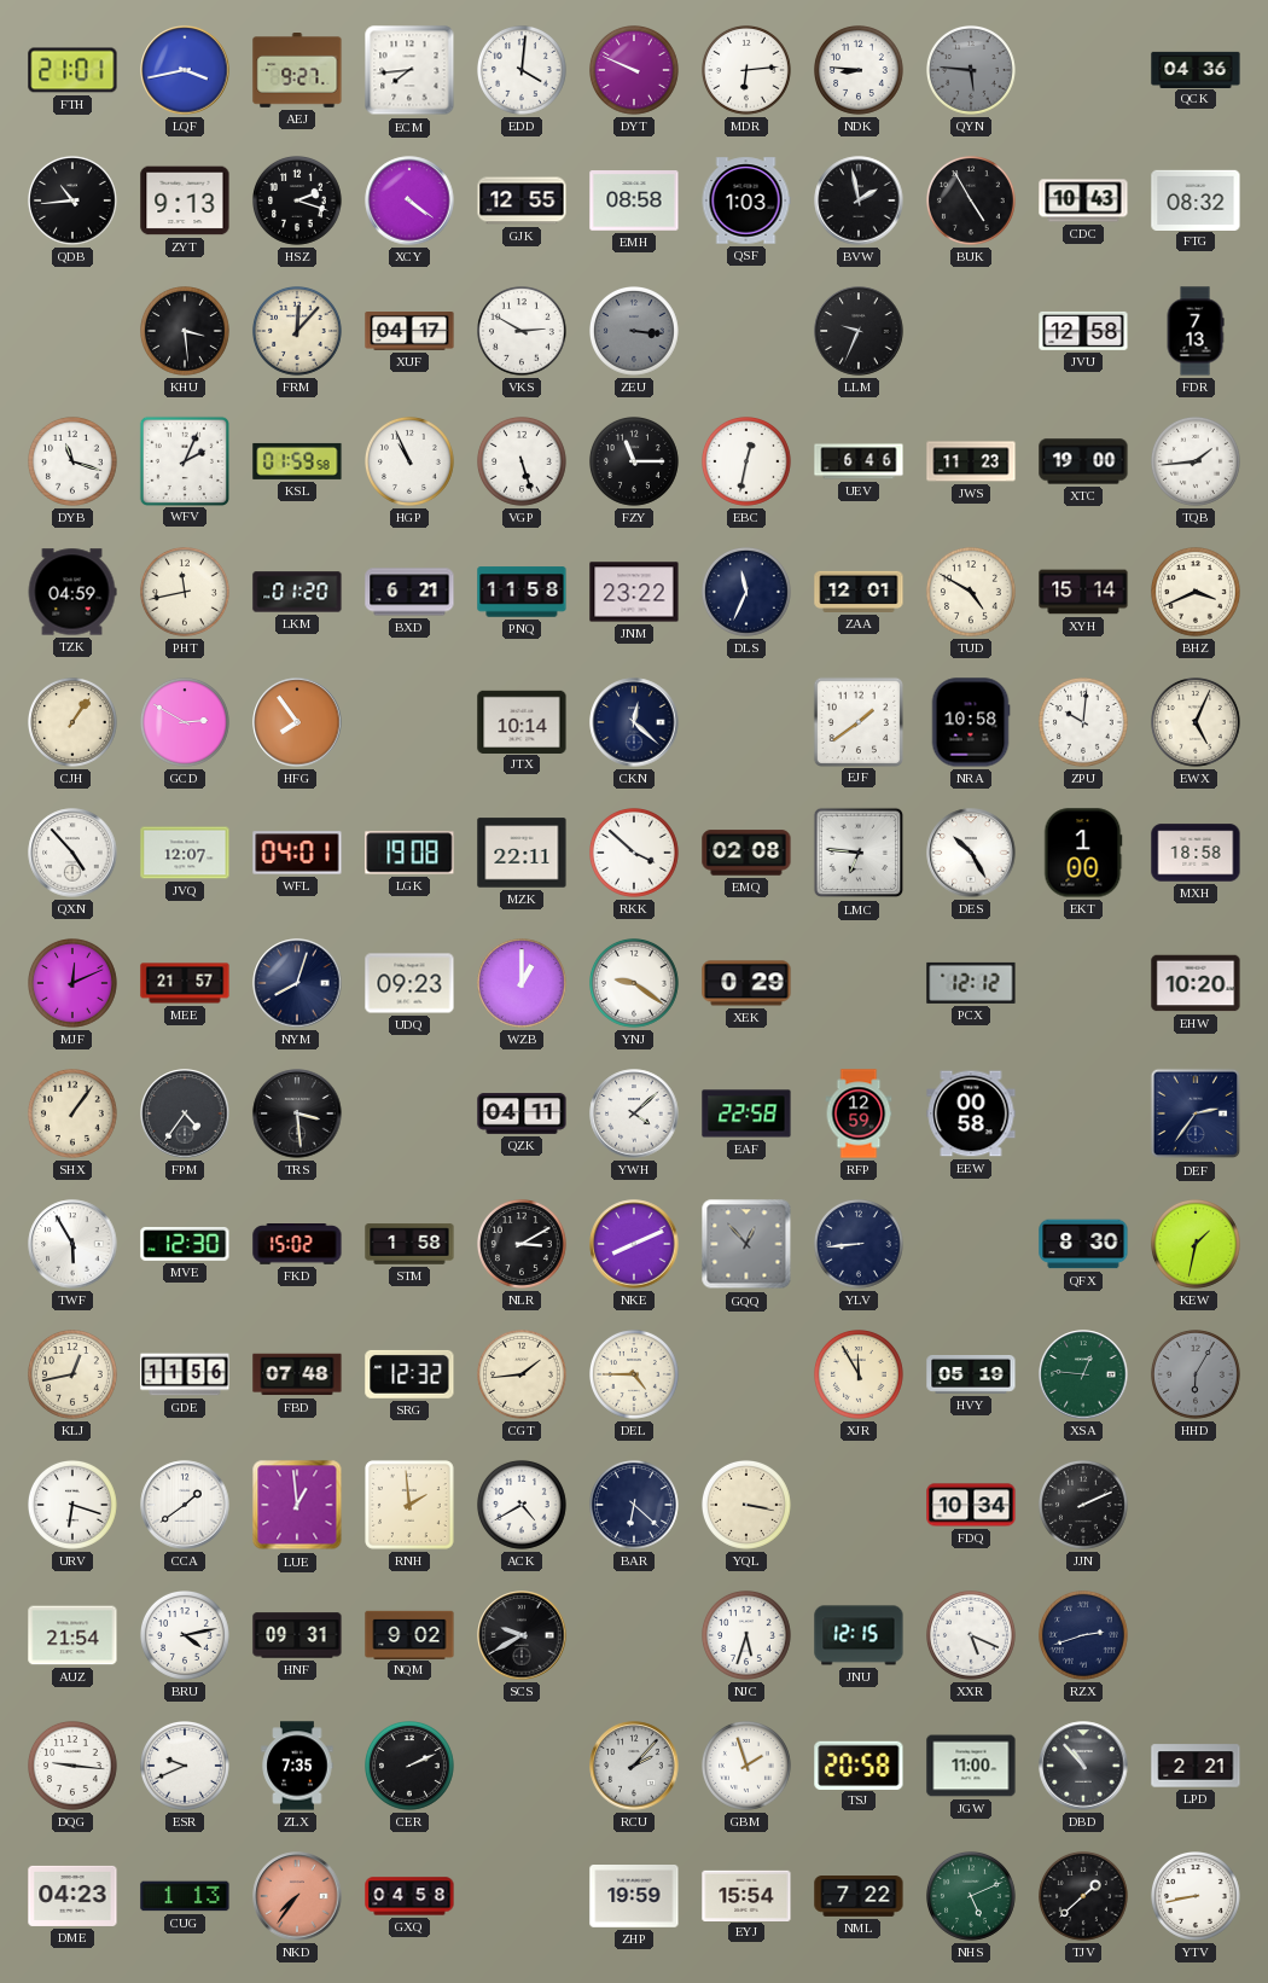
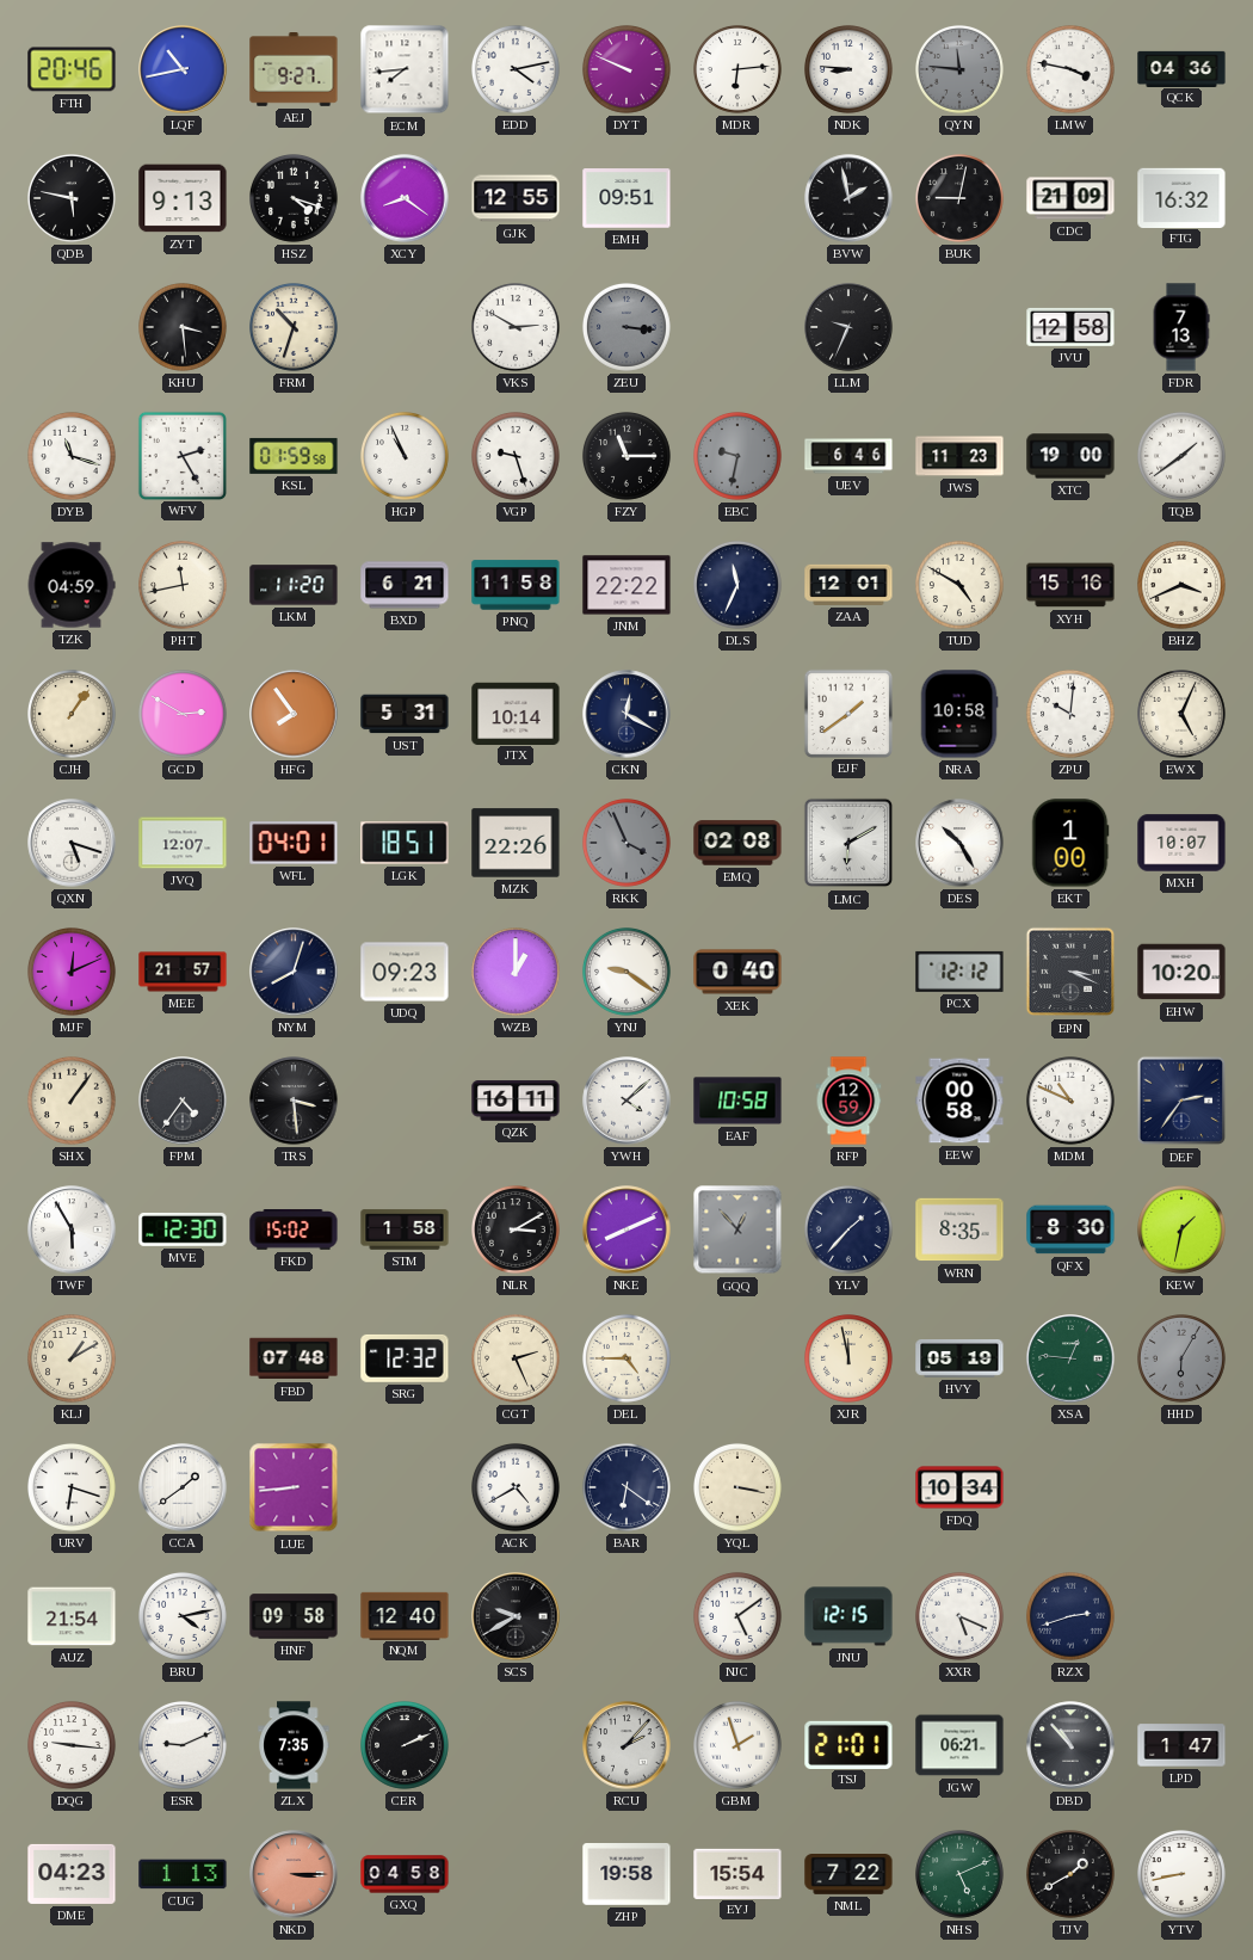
FTH: 21:01 -> 20:46
LQF: 3:43 -> 10:43
EDD: 4:01 -> 4:13
QYN: 5:46 -> 11:46
LMW: none -> 3:47
QDB: 10:44 -> 5:47
HSZ: 2:18 -> 4:18
XCY: 4:21 -> 8:21
EMH: 08:58 -> 09:51
QSF: 1:03 -> none
BUK: 4:55 -> 9:02
CDC: 10:43 -> 21:09
FTG: 08:32 -> 16:32
FRM: 12:07 -> 10:33
XUF: 04:17 -> none
WFV: 2:04 -> 2:25
VGP: 5:27 -> 9:27
EBC: 12:32 -> 9:32
EBC dial: white -> grey
TQB: 1:44 -> 1:39
LKM: 01:20 -> 11:20
JNM: 23:22 -> 22:22
XYH: 15:14 -> 15:16
UST: none -> 5:31
CKN: 12:22 -> 12:20
QXN: 4:53 -> 5:18
LGK: 19:08 -> 18:51
MZK: 22:11 -> 22:26
RKK: 3:52 -> 3:56
RKK dial: white -> grey
LMC: 6:46 -> 6:10
MXH: 18:58 -> 10:07
XEK: 0:29 -> 0:40
EPN: none -> 3:19
QZK: 04:11 -> 16:11
EAF: 22:58 -> 10:58
MDM: none -> 10:49
YLV: 8:44 -> 1:37
WRN: none -> 8:35
KLJ: 12:43 -> 1:10
GDE: 11:56 -> none
CGT: 1:44 -> 2:26
XJR: 11:55 -> 11:58
LUE: 12:59 -> 8:44
RNH: 1:59 -> none
BAR: 6:22 -> 6:21
JJN: 2:11 -> none
HNF: 09:31 -> 09:58
NQM: 9:02 -> 12:40
NJC: 5:33 -> 5:09
ESR: 9:41 -> 9:11
TSJ: 20:58 -> 21:01
JGW: 11:00 -> 06:21
LPD: 2:21 -> 1:47
NKD: 7:36 -> 3:15
ZHP: 19:59 -> 19:58
TJV: 1:38 -> 1:40
